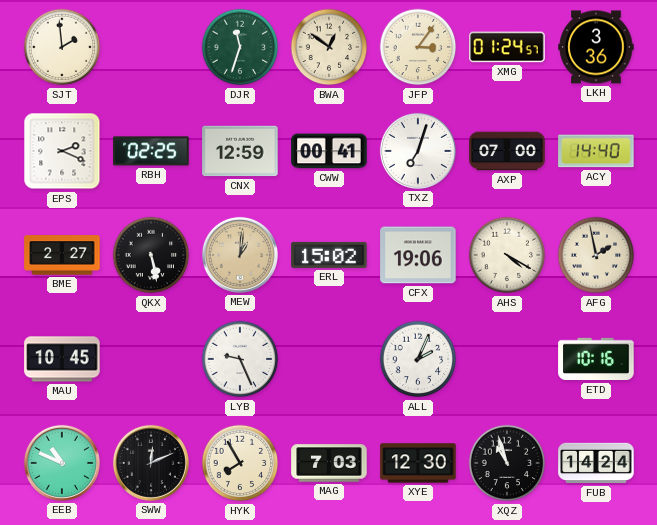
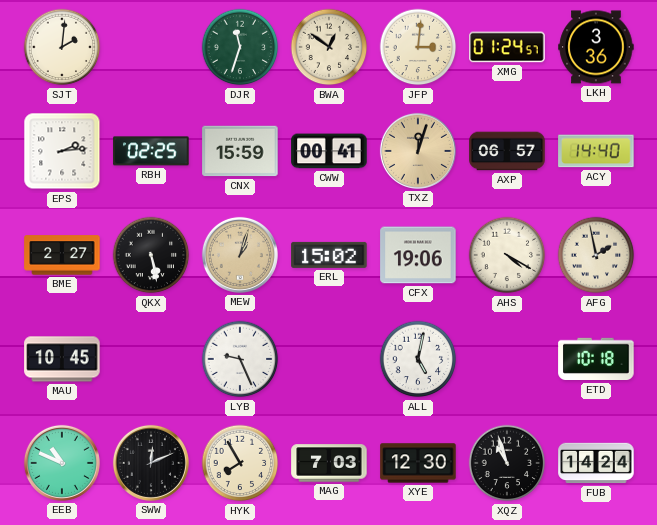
SJT: 1:59 -> 2:01
JFP: 3:06 -> 3:01
EPS: 2:19 -> 2:14
CNX: 12:59 -> 15:59
TXZ: 7:03 -> 12:03
TXZ dial: white -> champagne
AXP: 07:00 -> 06:57
MEW: 1:01 -> 1:03
ALL: 2:04 -> 5:02
ETD: 10:16 -> 10:18
